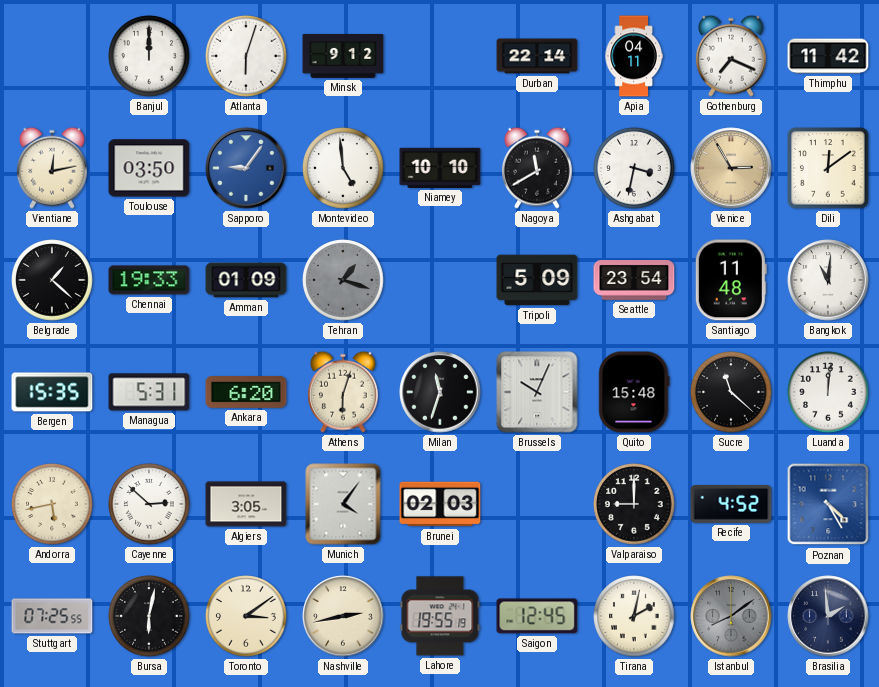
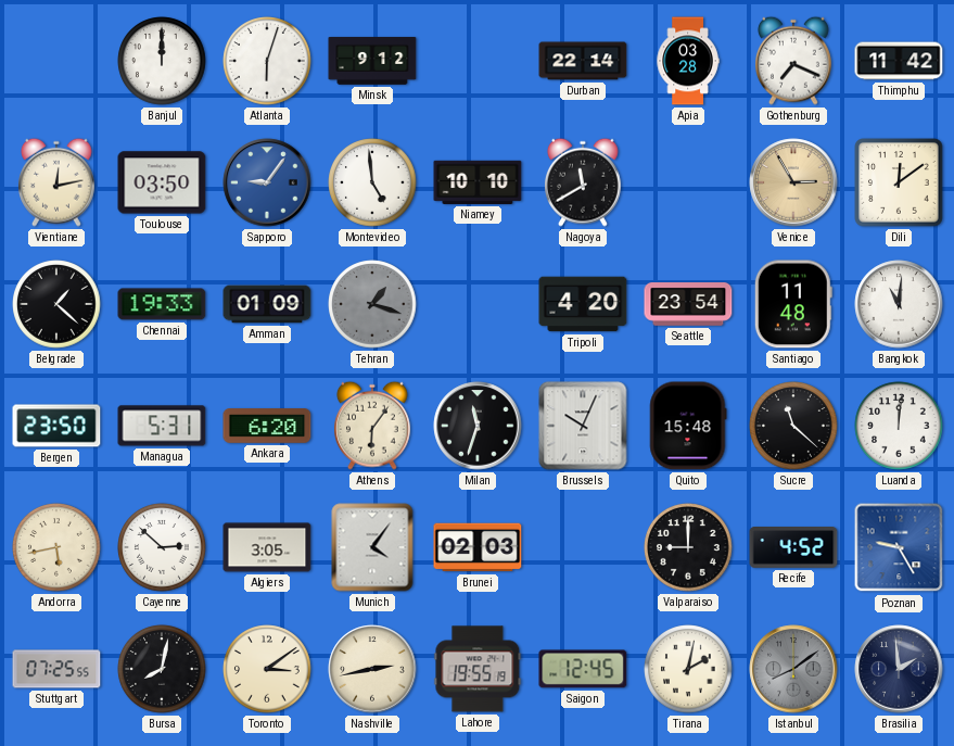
Apia: 04:11 -> 03:28
Ashgabat: 3:32 -> none
Tripoli: 5:09 -> 4:20
Bergen: 15:35 -> 23:50
Athens: 6:03 -> 6:06
Poznan: 4:25 -> 9:25
Bursa: 6:02 -> 8:02
